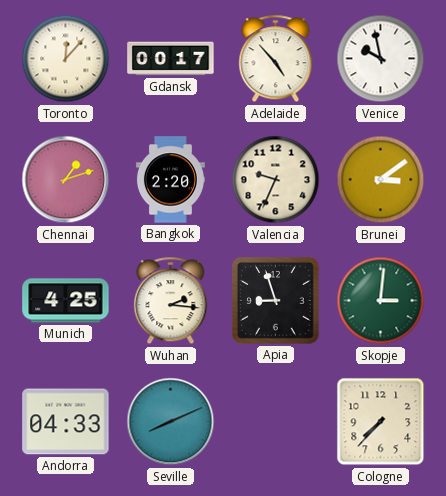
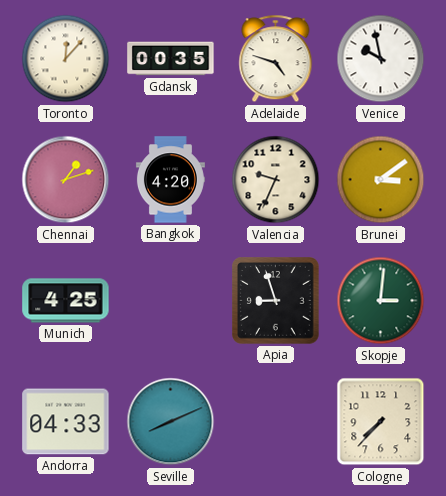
Gdansk: 00:17 -> 00:35
Adelaide: 4:53 -> 4:48
Bangkok: 2:20 -> 4:20
Wuhan: 2:16 -> none
